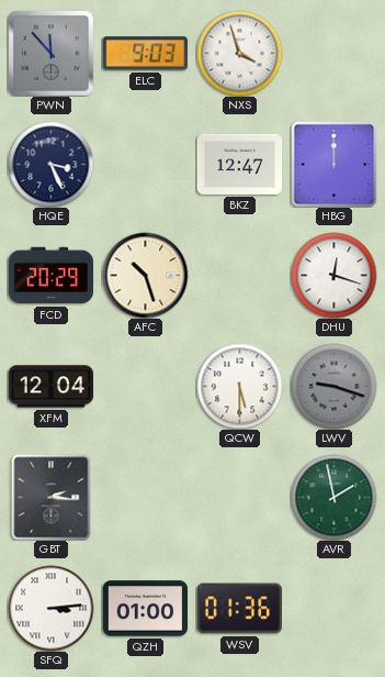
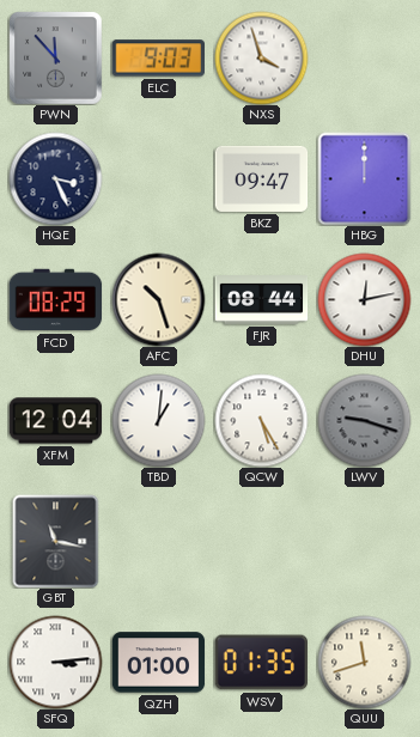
BKZ: 12:47 -> 09:47
FCD: 20:29 -> 08:29
FJR: none -> 08:44
DHU: 12:18 -> 12:13
TBD: none -> 1:01
QCW: 5:30 -> 5:25
GBT: 2:16 -> 11:17
AVR: 1:58 -> none
WSV: 01:36 -> 01:35
QUU: none -> 11:42
